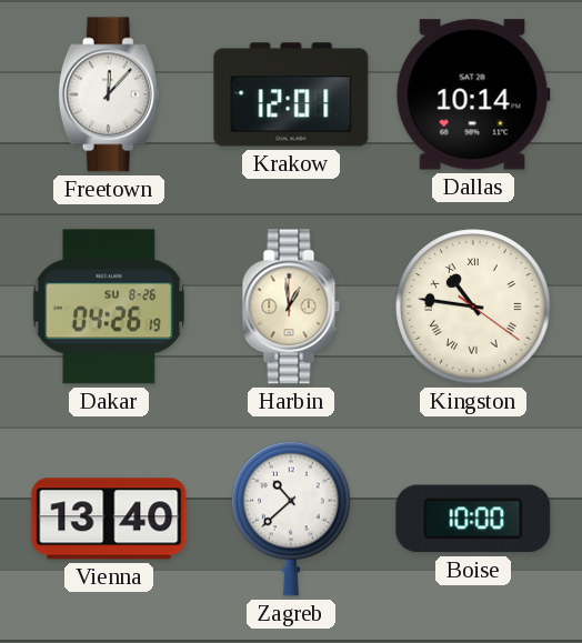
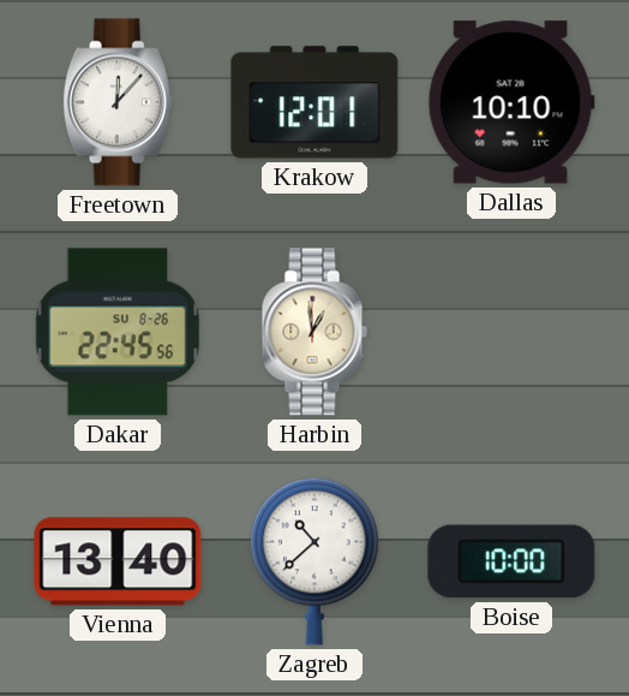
Dallas: 10:14 -> 10:10
Dakar: 04:26 -> 22:45
Kingston: 10:46 -> none
